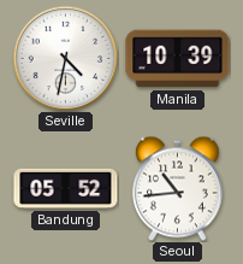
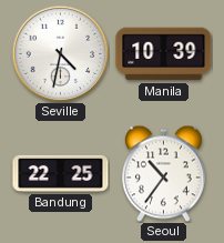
Bandung: 05:52 -> 22:25
Seoul: 10:44 -> 10:36
